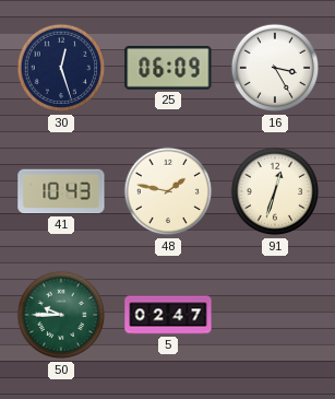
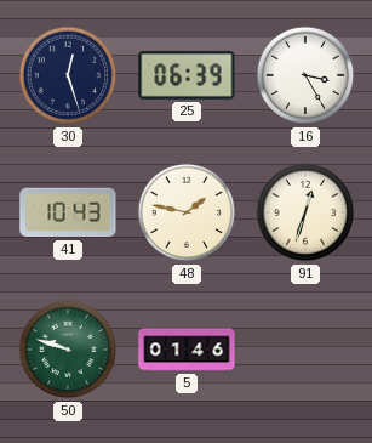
25: 06:09 -> 06:39
50: 9:45 -> 9:48
5: 02:47 -> 01:46
